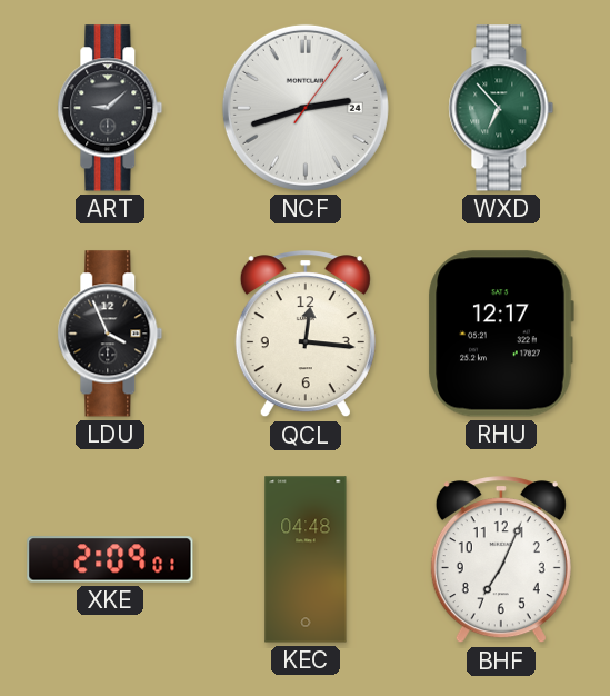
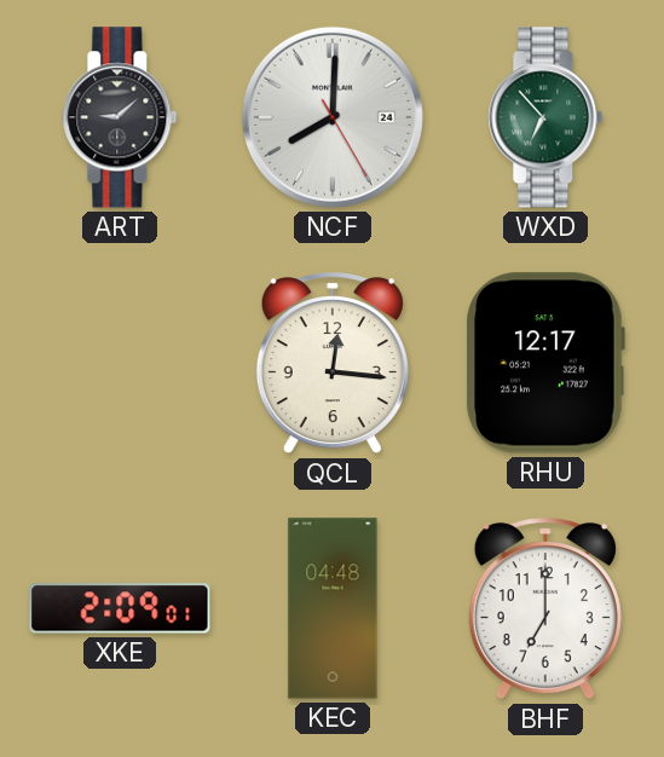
NCF: 2:42 -> 8:00
LDU: 3:56 -> none
BHF: 7:04 -> 7:00
